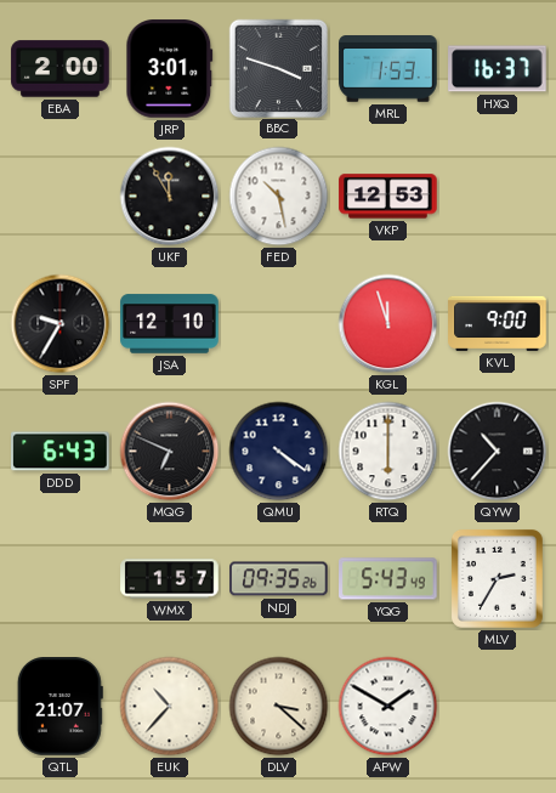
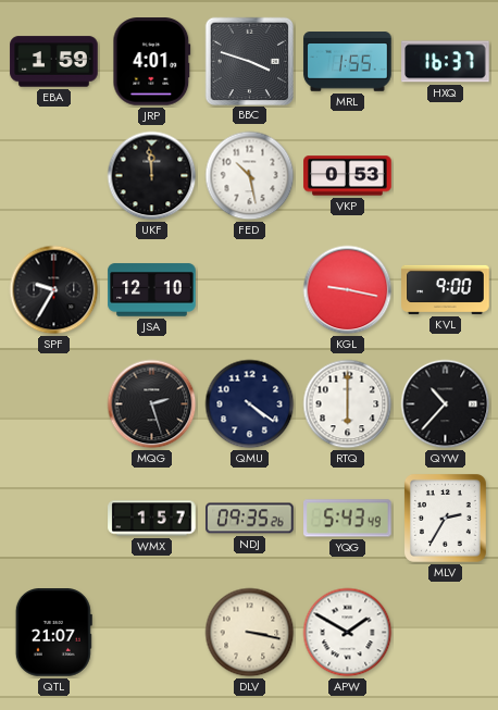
EBA: 2:00 -> 1:59
JRP: 3:01 -> 4:01
MRL: 1:53 -> 1:55
UKF: 11:55 -> 11:59
VKP: 12:53 -> 0:53
KGL: 11:57 -> 9:17
DDD: 6:43 -> none
MQG: 6:49 -> 2:27
EUK: 10:37 -> none
DLV: 3:22 -> 3:17
